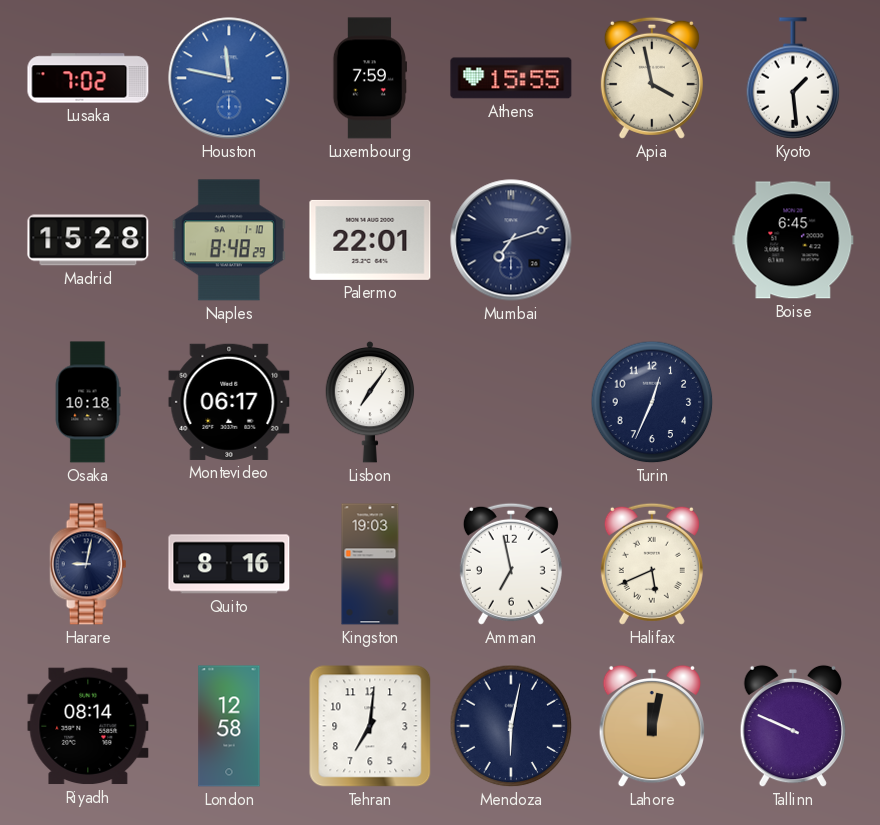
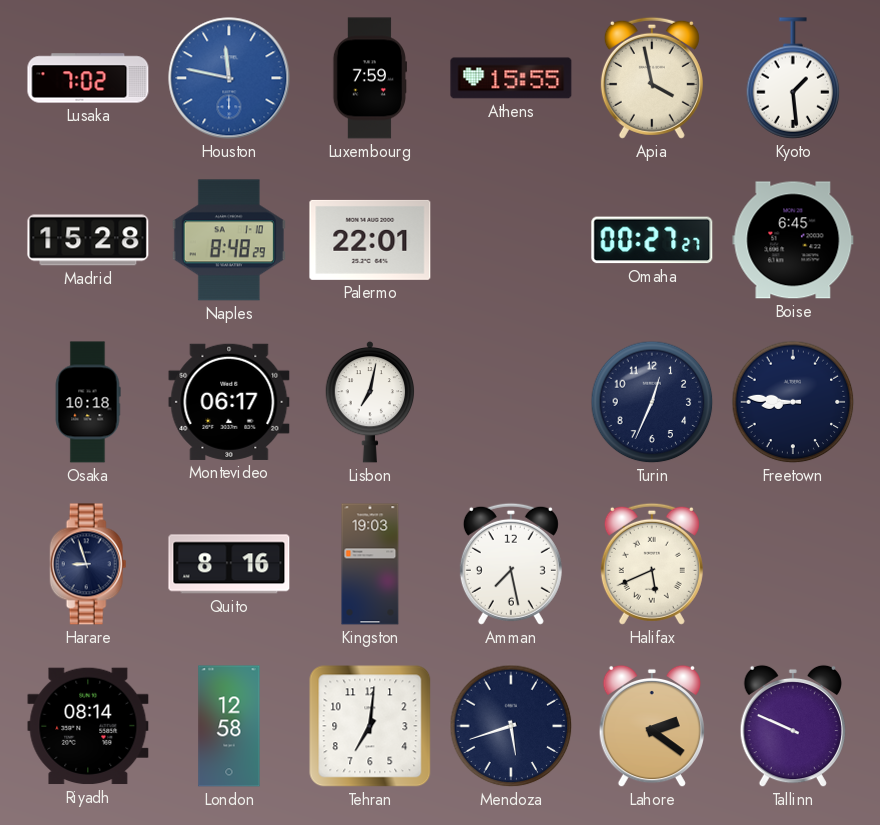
Mumbai: 7:12 -> none
Omaha: none -> 00:27
Lisbon: 7:06 -> 7:02
Freetown: none -> 8:46
Harare: 9:02 -> 8:57
Amman: 6:58 -> 7:28
Mendoza: 6:02 -> 5:42
Lahore: 12:02 -> 2:21
